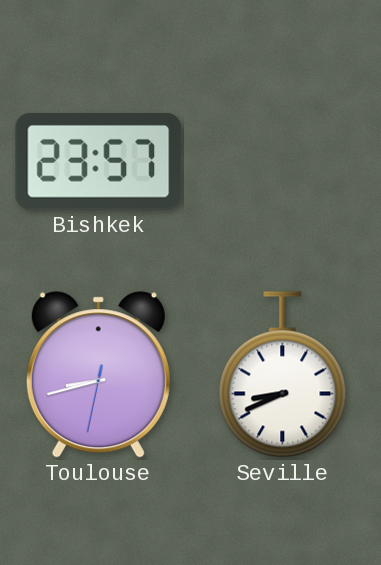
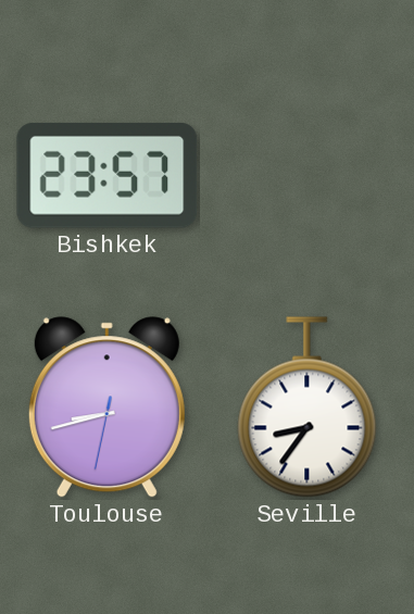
Seville: 8:41 -> 8:36
